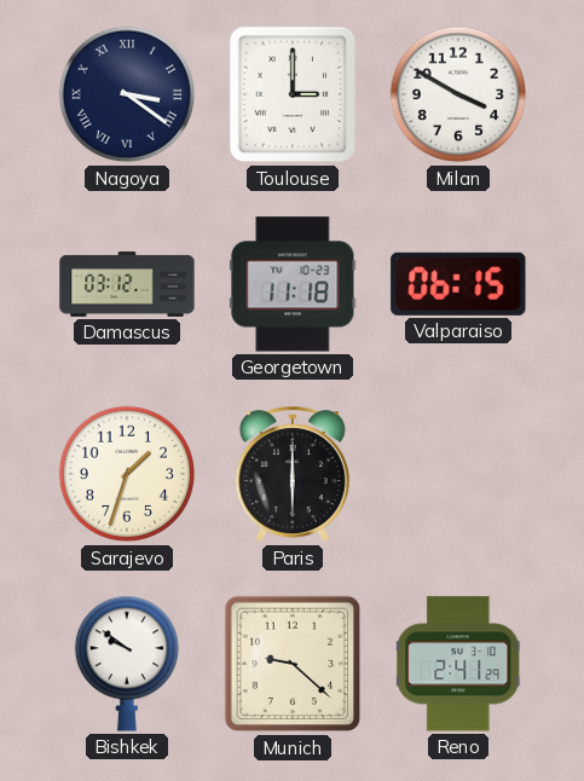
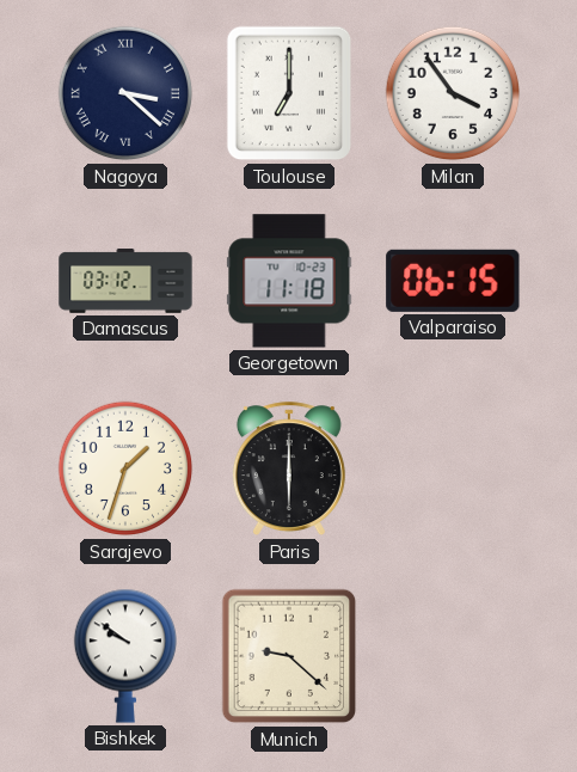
Nagoya: 3:21 -> 3:22
Toulouse: 3:00 -> 7:00
Milan: 3:50 -> 3:54
Reno: 2:41 -> none
